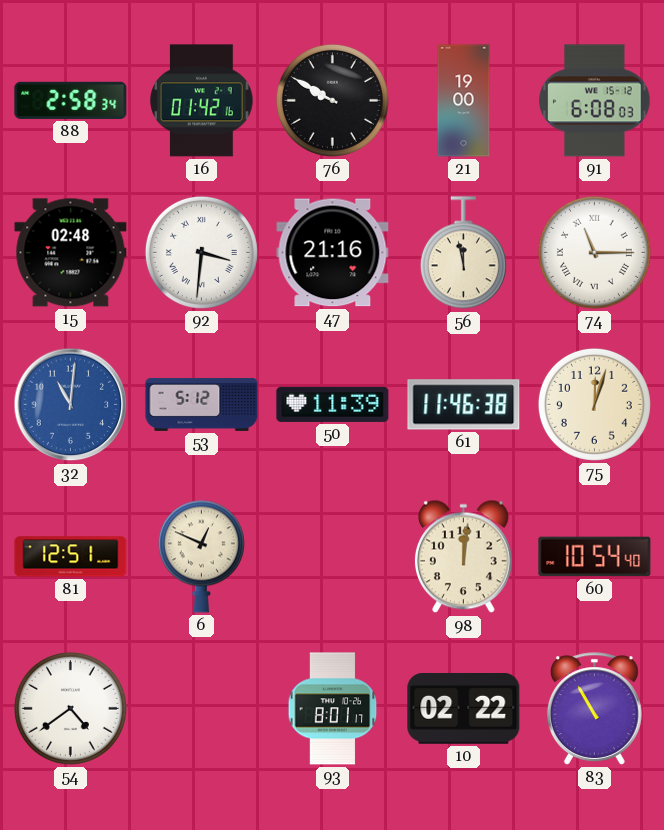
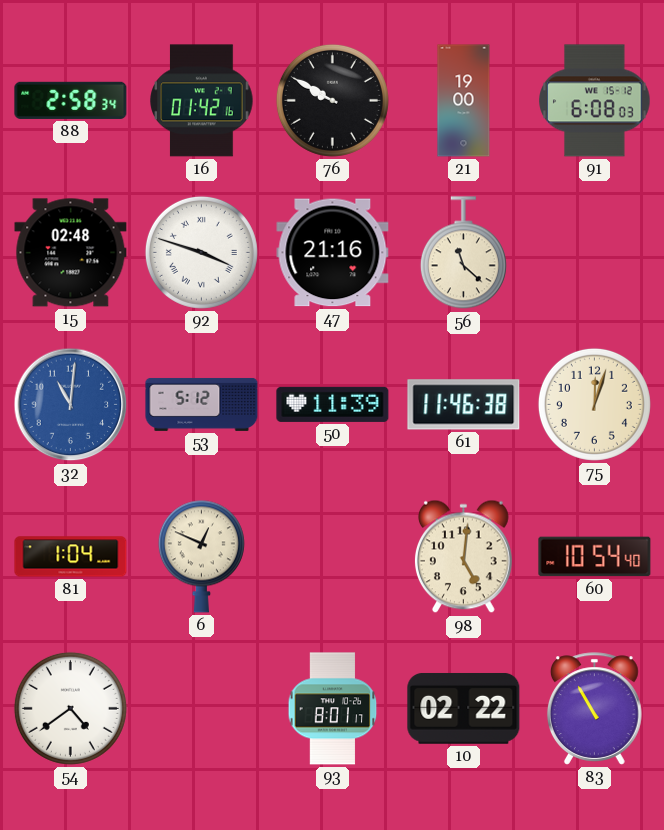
92: 3:31 -> 3:48
56: 11:58 -> 11:22
74: 11:15 -> none
81: 12:51 -> 1:04
98: 12:01 -> 5:01
